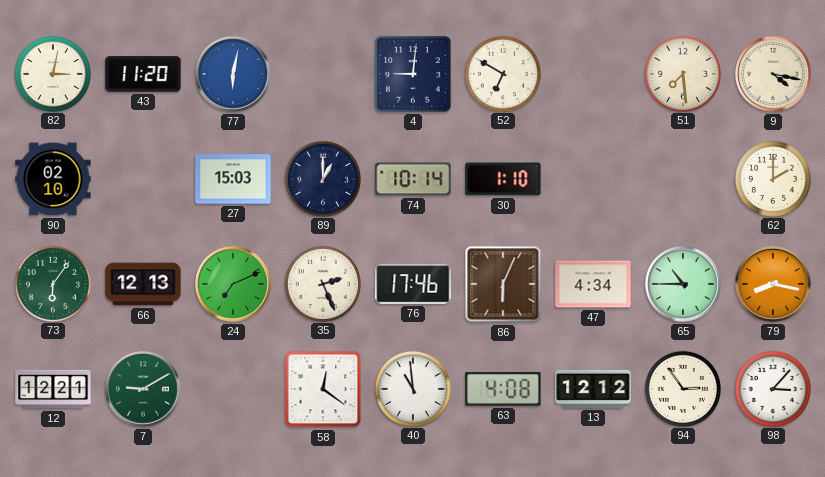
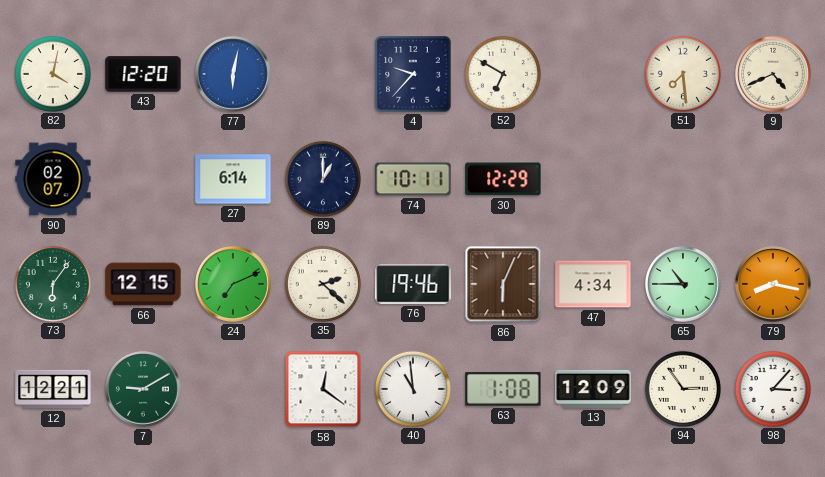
82: 3:02 -> 4:02
43: 11:20 -> 12:20
4: 9:01 -> 9:37
9: 4:17 -> 4:41
90: 02:10 -> 02:07
27: 15:03 -> 6:14
74: 10:14 -> 10:11
30: 1:10 -> 12:29
62: 2:00 -> none
66: 12:13 -> 12:15
35: 2:26 -> 2:22
76: 17:46 -> 19:46
63: 4:08 -> 1:08
13: 12:12 -> 12:09
